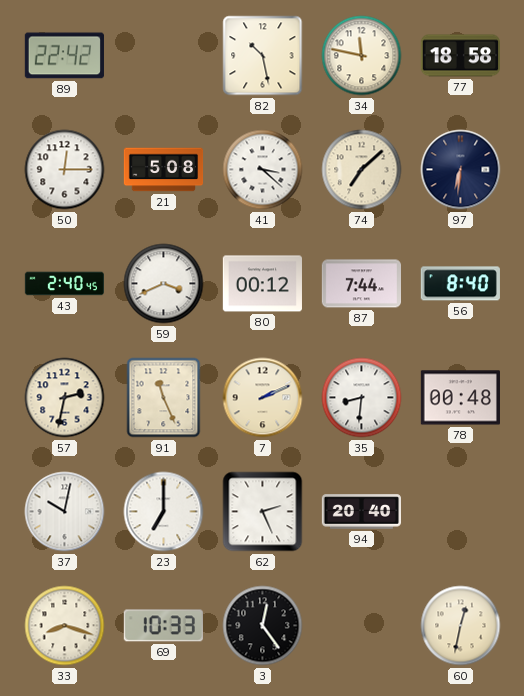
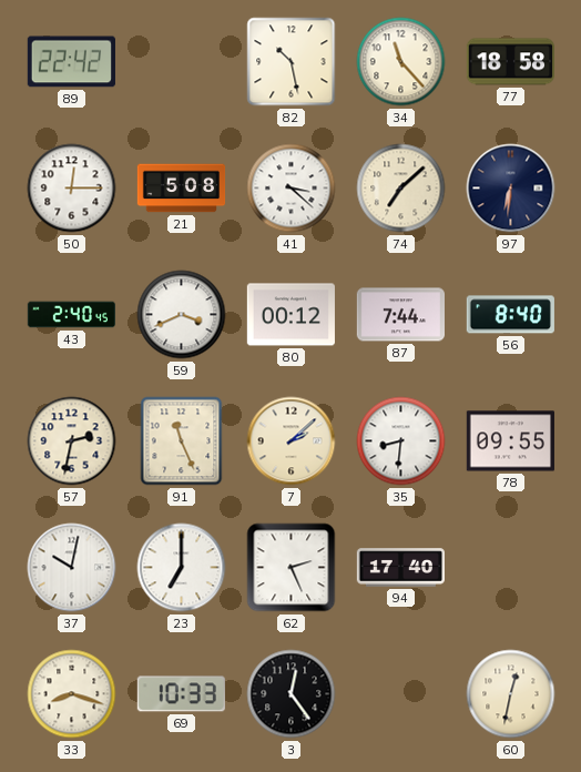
34: 11:47 -> 11:23
7: 2:11 -> 2:08
78: 00:48 -> 09:55
94: 20:40 -> 17:40
